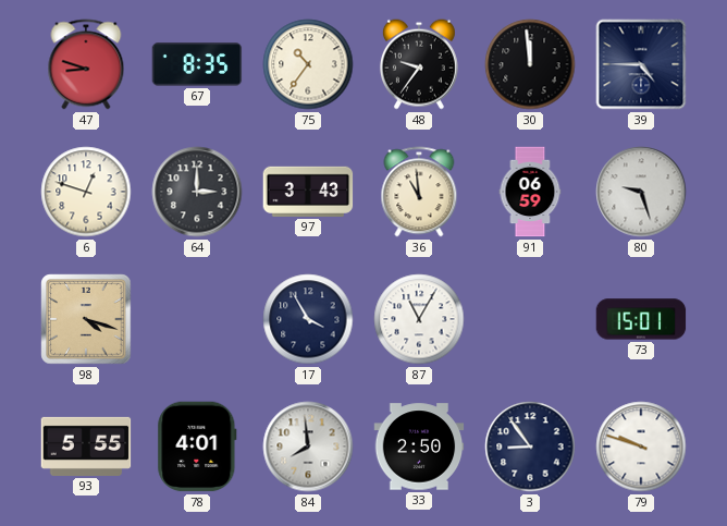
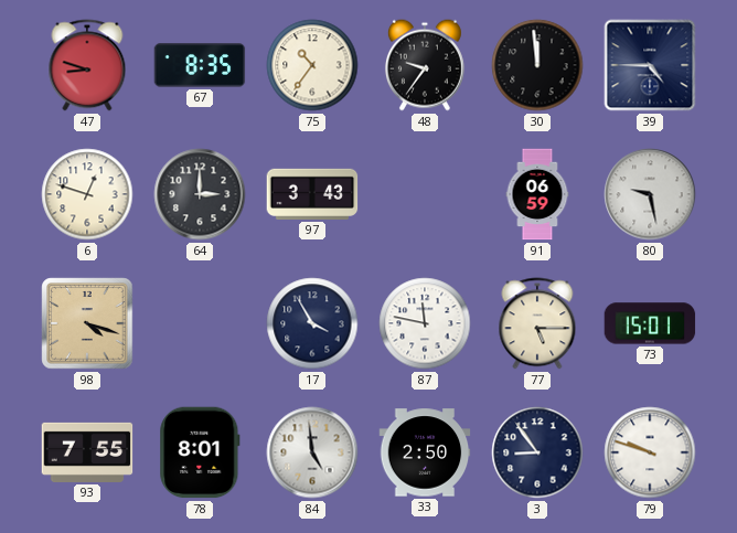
36: 10:59 -> none
80: 9:27 -> 9:28
87: 11:05 -> 11:47
77: none -> 5:15
93: 5:55 -> 7:55
78: 4:01 -> 8:01
84: 7:59 -> 4:59
